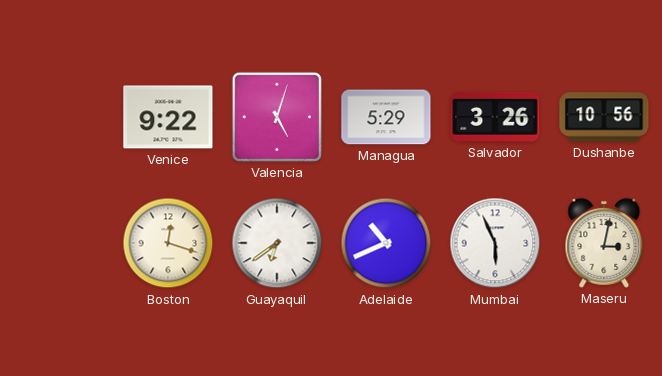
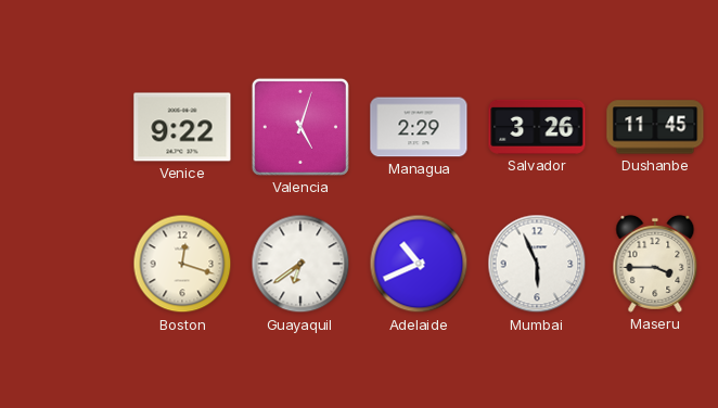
Managua: 5:29 -> 2:29
Dushanbe: 10:56 -> 11:45
Maseru: 3:02 -> 3:45
